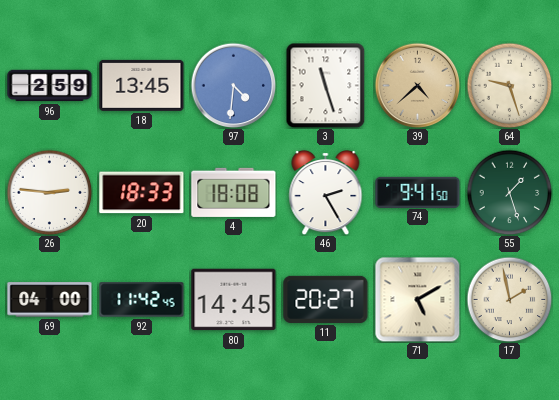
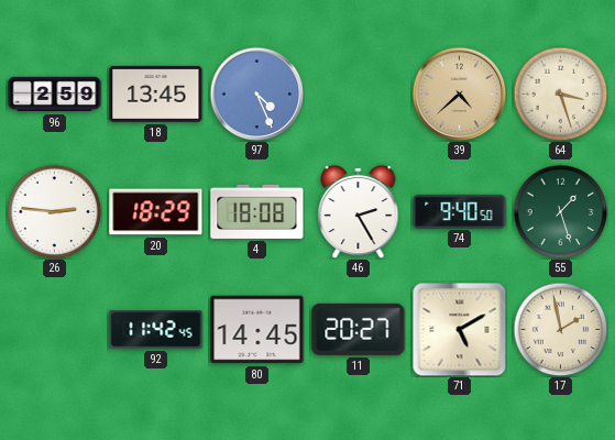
97: 4:31 -> 4:26
3: 11:27 -> none
64: 9:27 -> 3:27
20: 18:33 -> 18:29
74: 9:41 -> 9:40
69: 04:00 -> none
